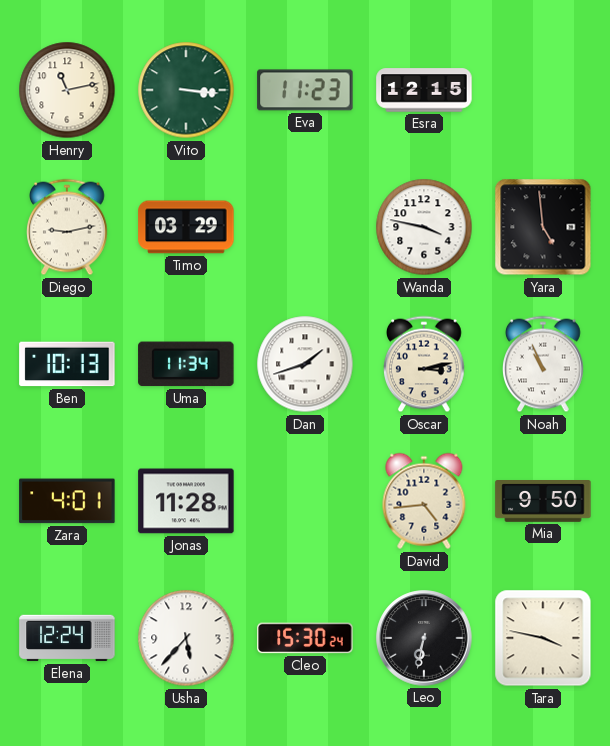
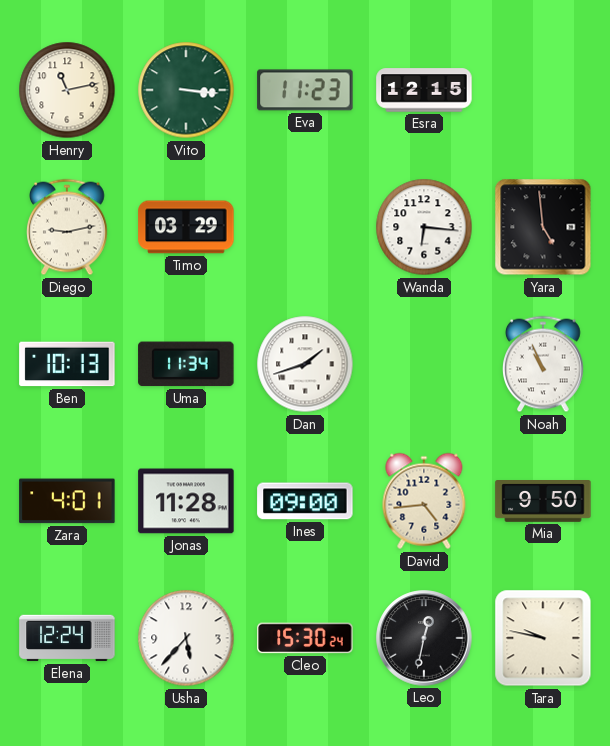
Wanda: 3:47 -> 6:16
Oscar: 3:13 -> none
Ines: none -> 09:00
Leo: 6:32 -> 12:32
Tara: 3:47 -> 9:47
